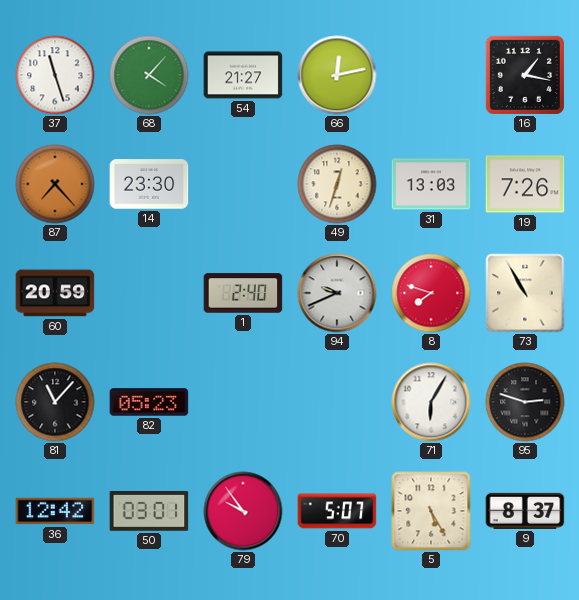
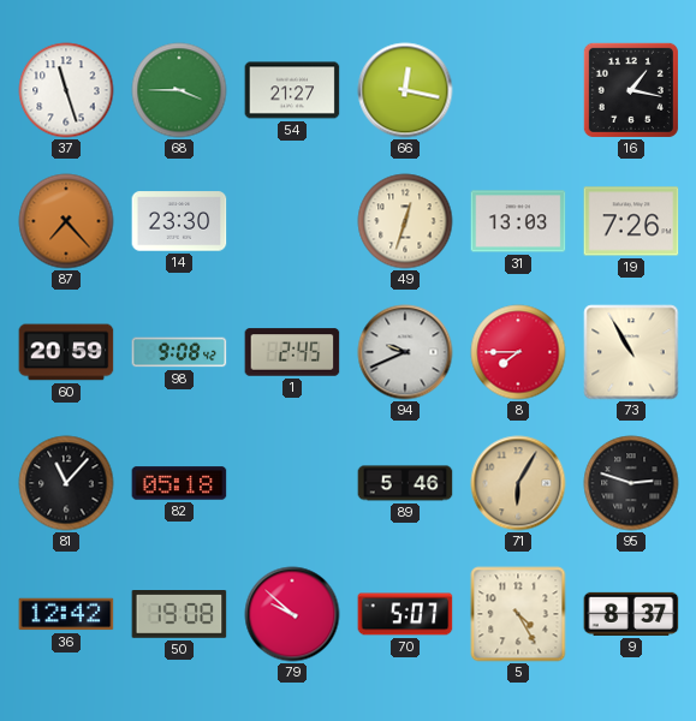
68: 4:07 -> 3:45
66: 12:13 -> 12:17
98: none -> 9:08
1: 2:40 -> 2:45
8: 7:48 -> 7:45
82: 05:23 -> 05:18
89: none -> 5:46
71 dial: white -> champagne
50: 03:01 -> 19:08
79: 9:54 -> 9:52
5: 5:25 -> 4:25
